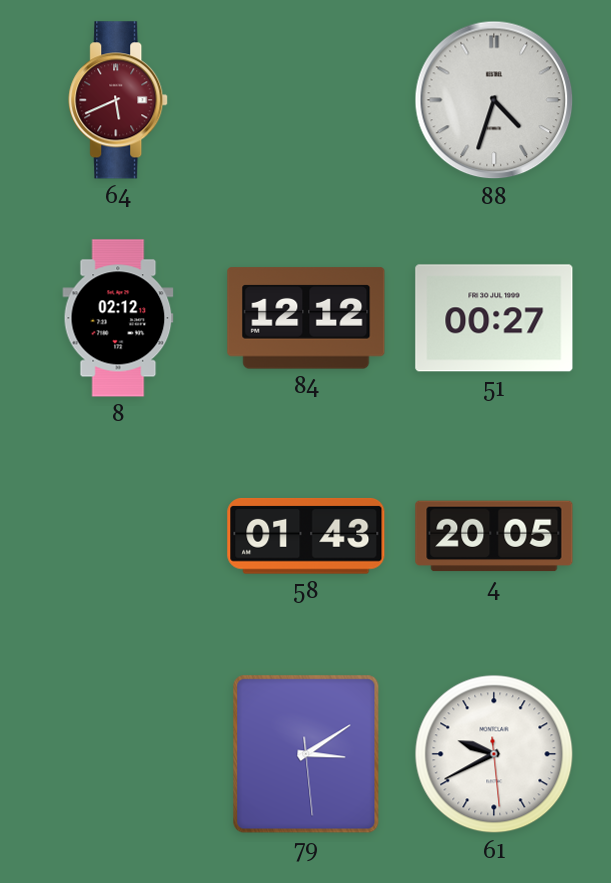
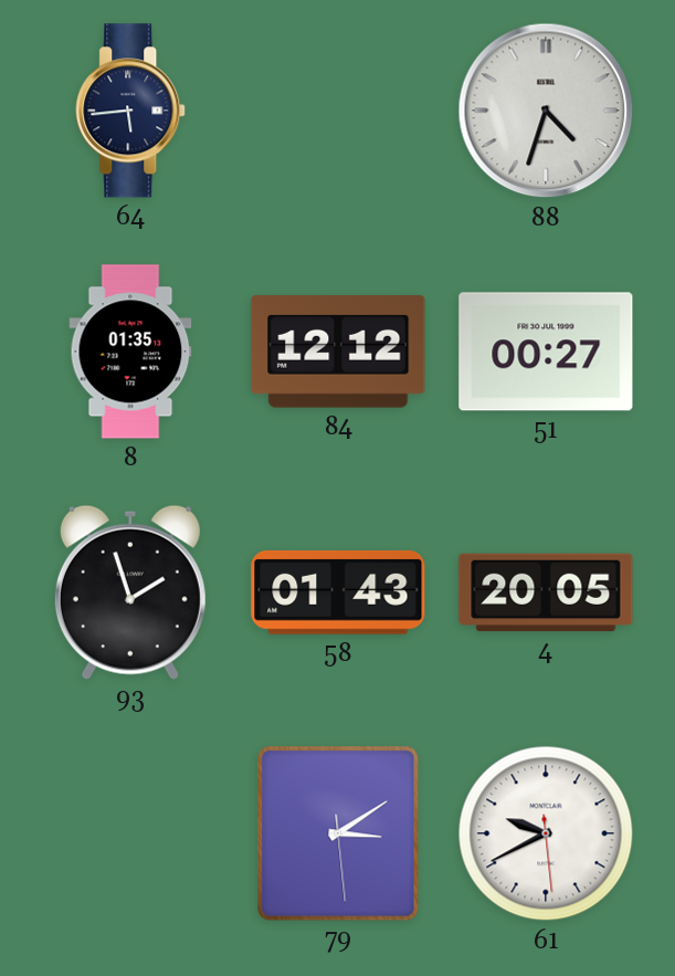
64: 5:41 -> 5:44
64 dial: burgundy -> navy
8: 02:12 -> 01:35
93: none -> 1:57
